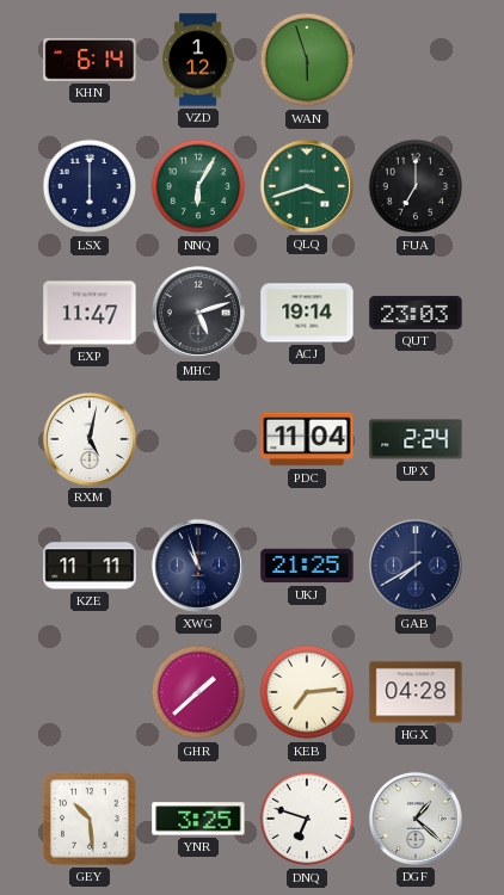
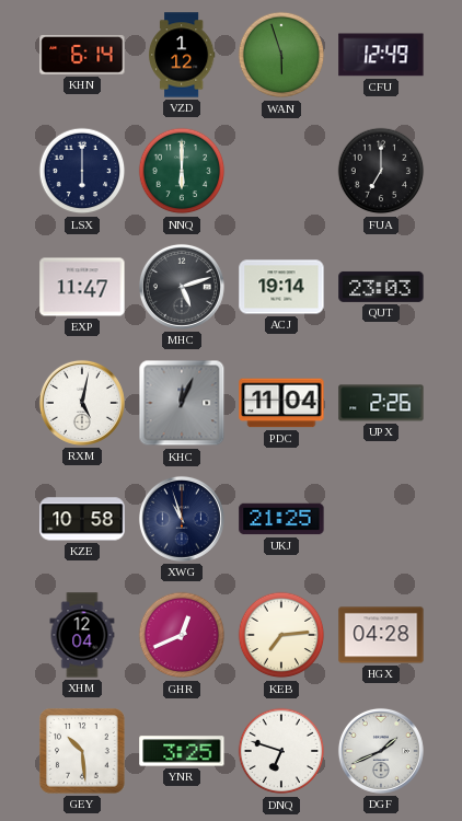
CFU: none -> 12:49
NNQ: 6:05 -> 6:00
QLQ: 3:42 -> none
KHC: none -> 12:04
UPX: 2:24 -> 2:26
KZE: 11:11 -> 10:58
GAB: 7:40 -> none
XHM: none -> 12:04
GHR: 1:38 -> 12:41
DGF: 1:22 -> 1:41
